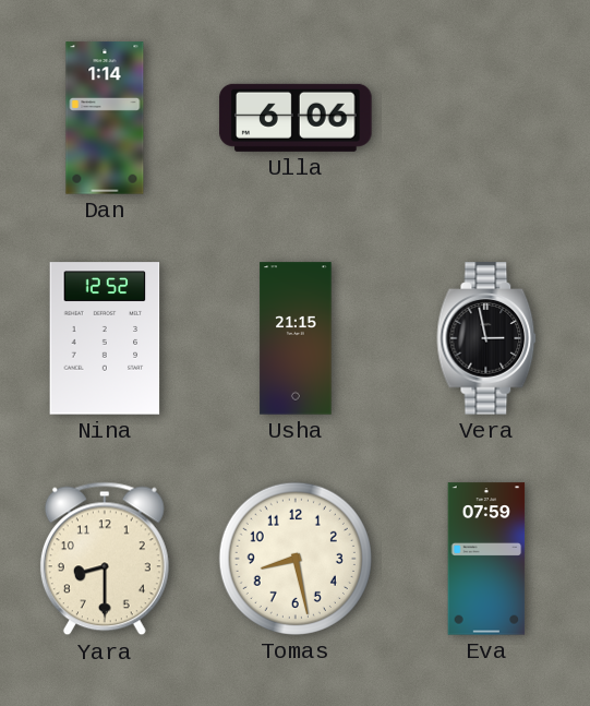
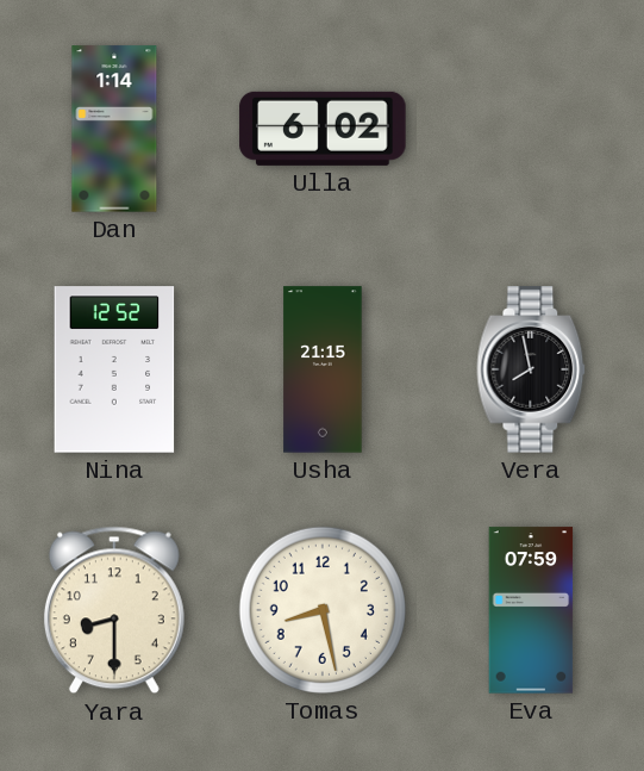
Ulla: 6:06 -> 6:02
Vera: 2:58 -> 7:58
